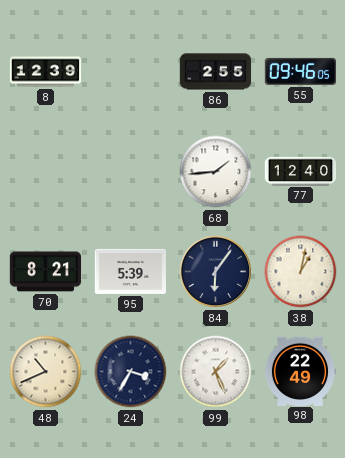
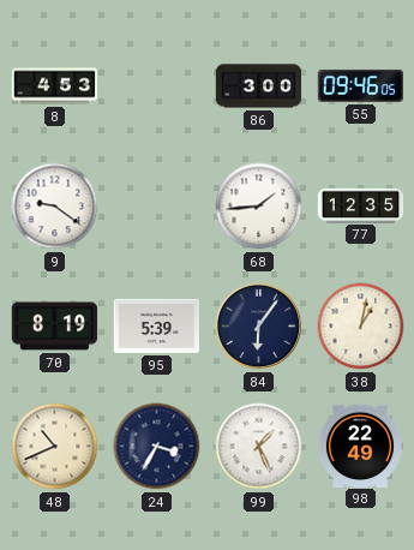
8: 12:39 -> 4:53
86: 2:55 -> 3:00
9: none -> 9:21
77: 12:40 -> 12:35
70: 8:21 -> 8:19
